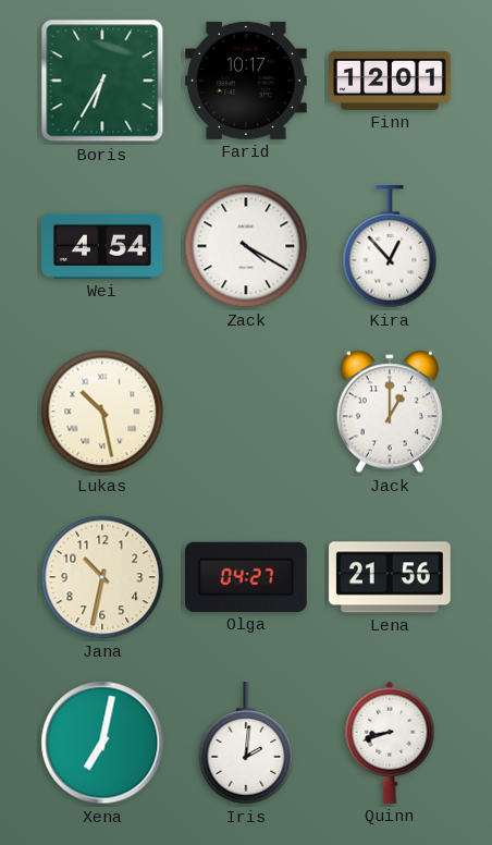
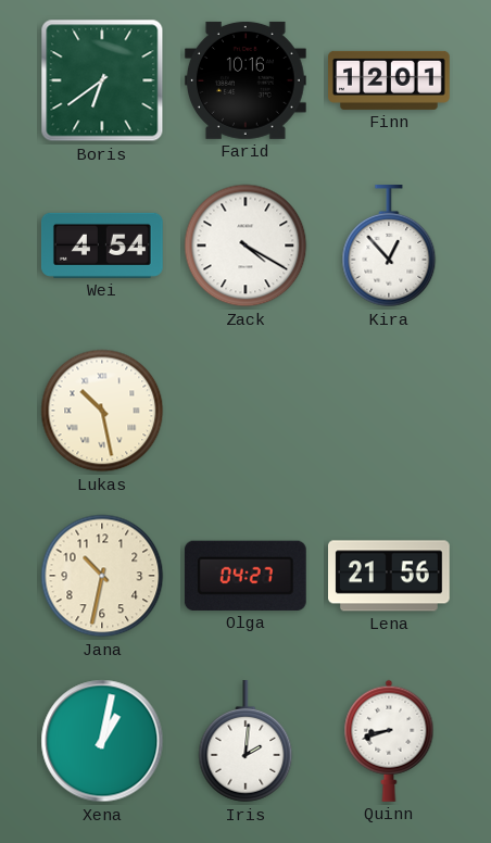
Boris: 6:35 -> 6:39
Farid: 10:17 -> 10:16
Jack: 1:00 -> none
Xena: 7:02 -> 1:02
